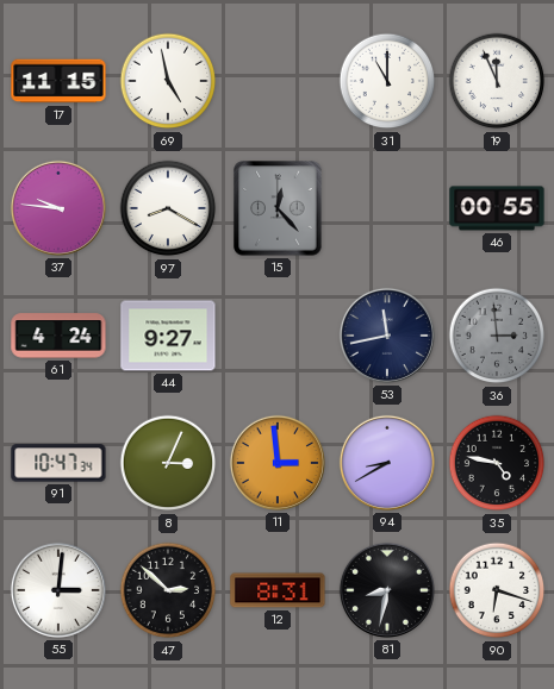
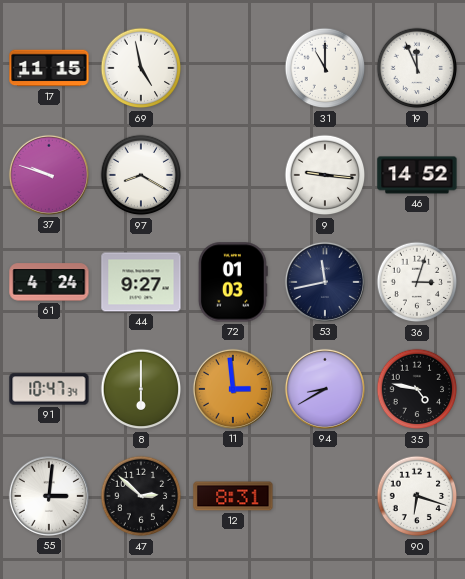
37: 9:46 -> 9:48
15: 12:23 -> none
9: none -> 9:16
46: 00:55 -> 14:52
72: none -> 01:03
36: 2:59 -> 3:03
36 dial: grey -> white
8: 3:04 -> 6:00
81: 8:32 -> none
